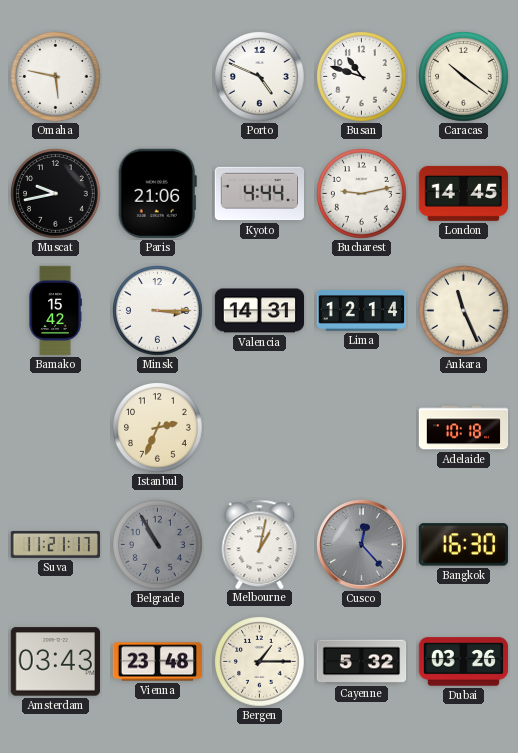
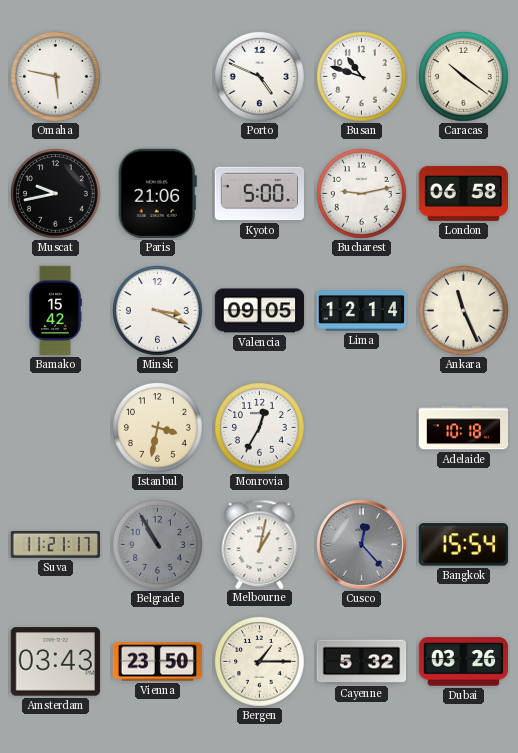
Kyoto: 4:44 -> 5:00
London: 14:45 -> 06:58
Minsk: 3:15 -> 3:19
Valencia: 14:31 -> 09:05
Istanbul: 2:34 -> 3:32
Monrovia: none -> 12:35
Bangkok: 16:30 -> 15:54
Vienna: 23:48 -> 23:50
